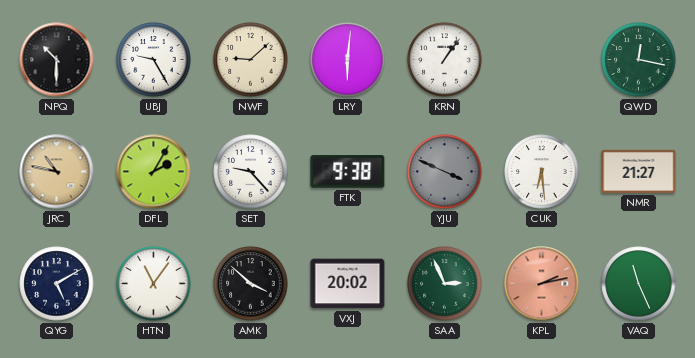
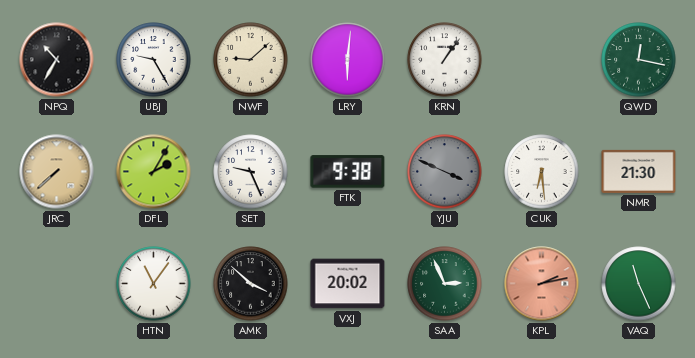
NPQ: 10:30 -> 10:35
JRC: 10:47 -> 7:38
SET: 9:23 -> 9:26
NMR: 21:27 -> 21:30
QYG: 5:10 -> none
